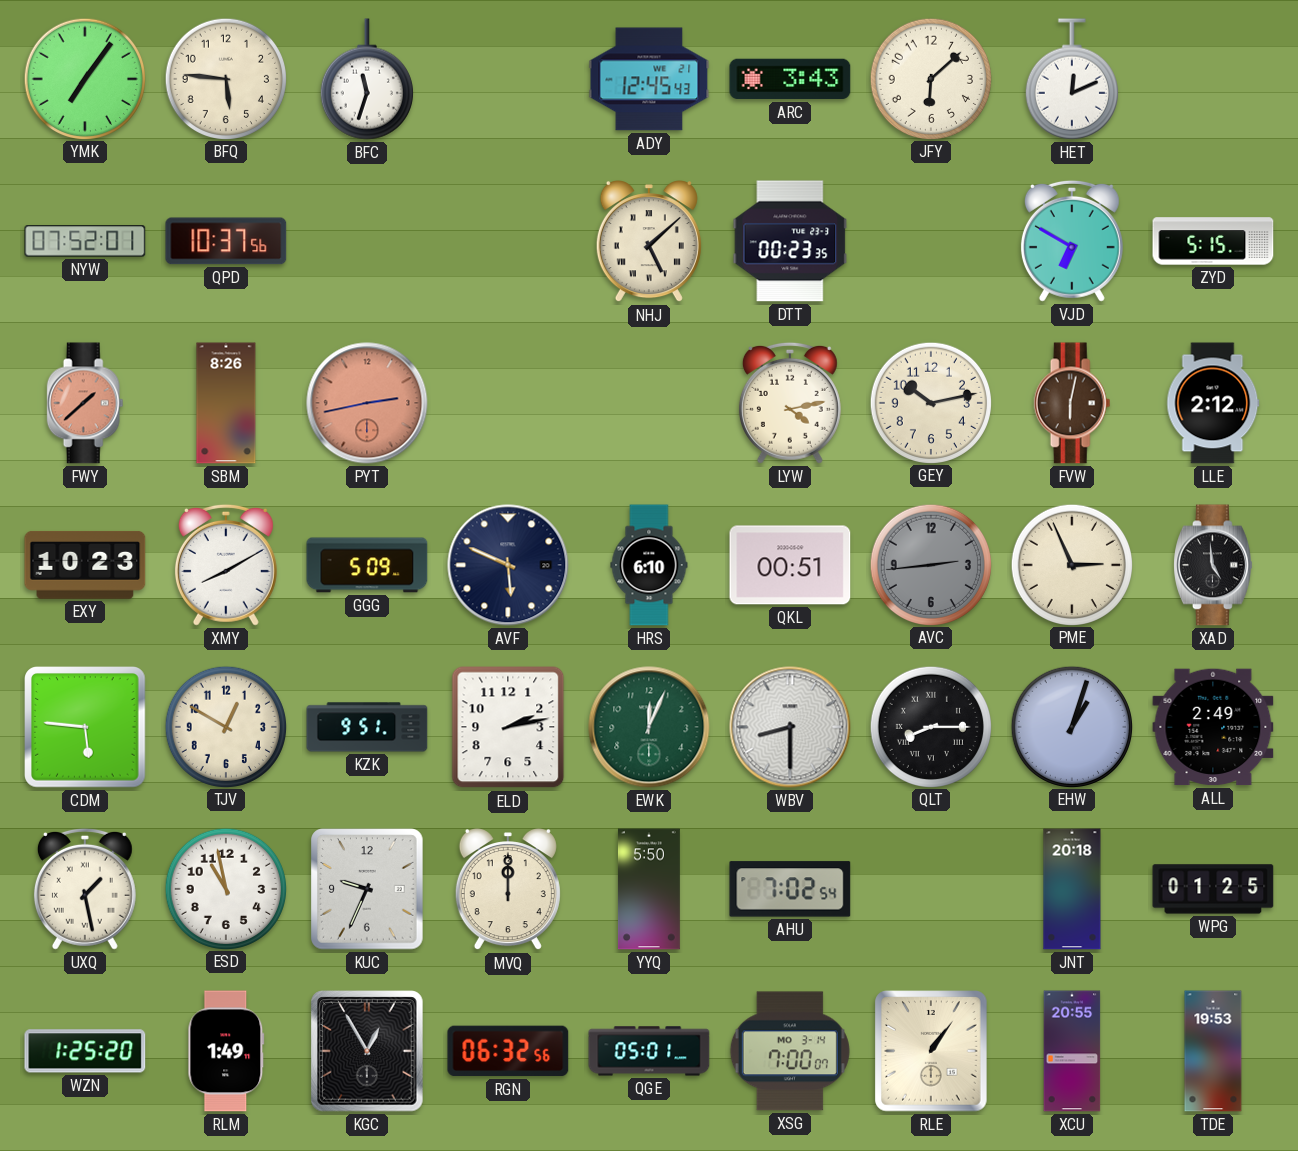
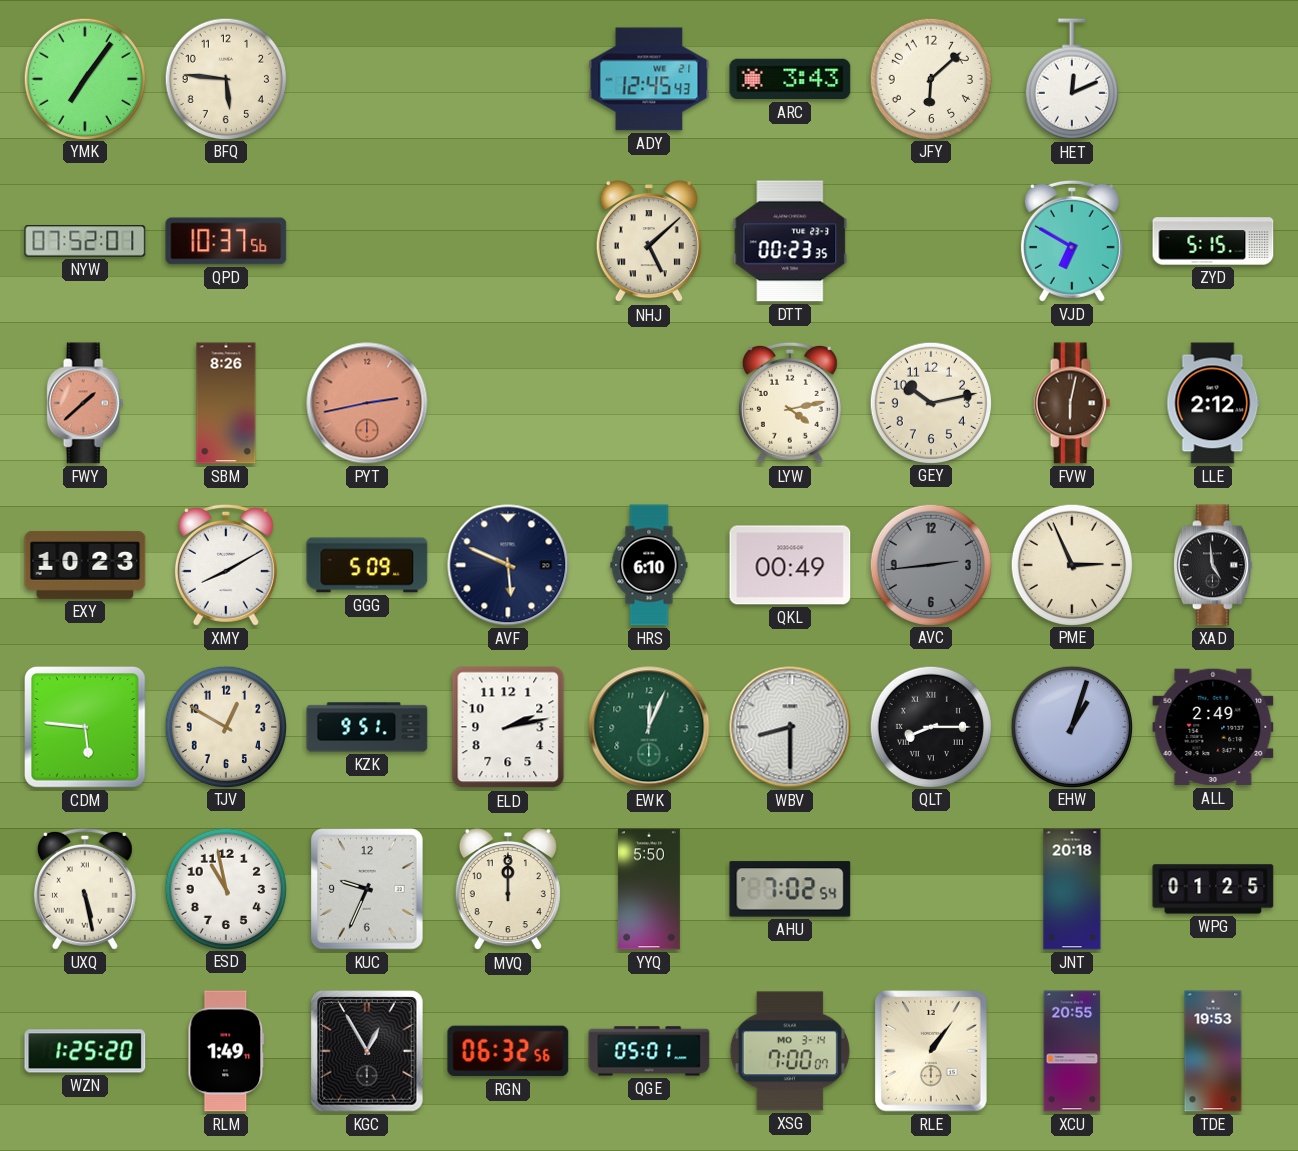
BFC: 11:33 -> none
QKL: 00:51 -> 00:49
UXQ: 1:28 -> 5:28
